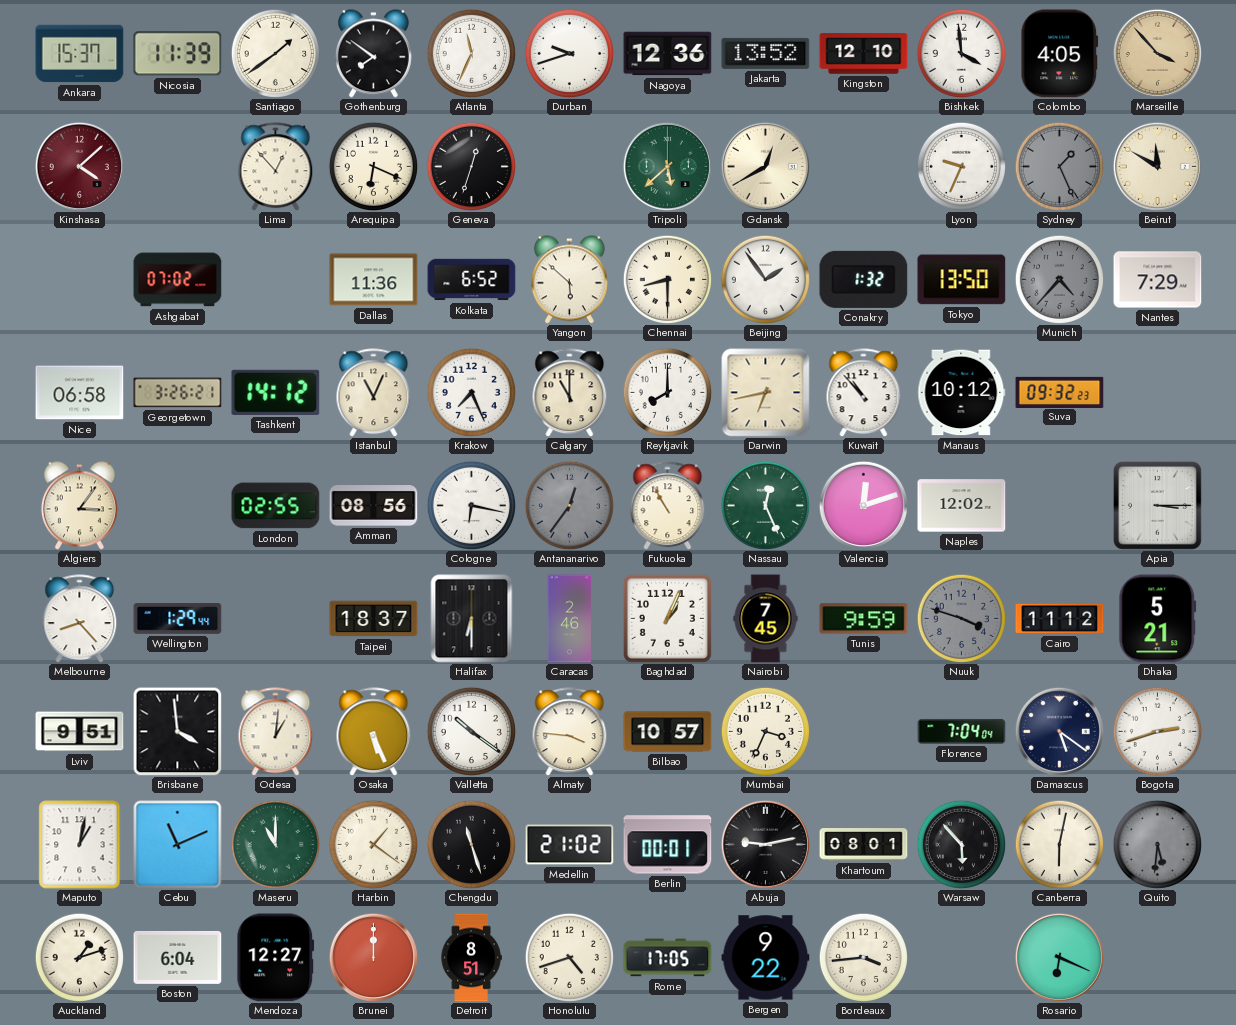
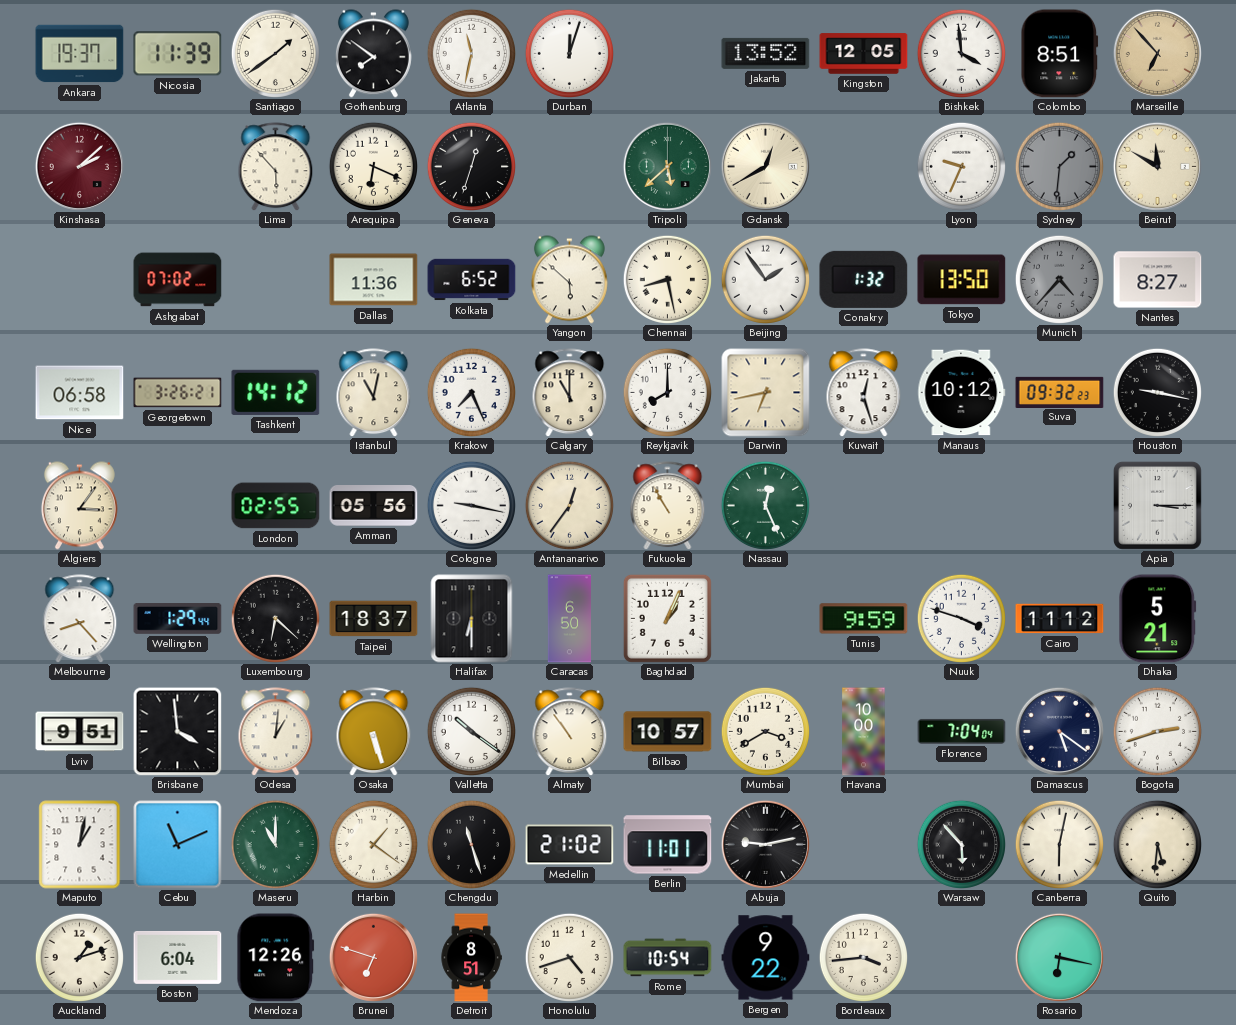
Ankara: 15:37 -> 19:37
Atlanta: 11:34 -> 11:32
Durban: 9:42 -> 12:03
Nagoya: 12:36 -> none
Kingston: 12:10 -> 12:05
Colombo: 4:05 -> 8:51
Marseille: 3:53 -> 6:53
Kinshasa: 4:08 -> 2:08
Lima: 12:53 -> 5:53
Sydney: 1:26 -> 1:31
Chennai: 8:30 -> 8:28
Nantes: 7:29 -> 8:27
Istanbul: 11:04 -> 11:02
Kuwait: 10:53 -> 12:27
Houston: none -> 9:17
Amman: 08:56 -> 05:56
Cologne: 6:17 -> 9:17
Antananarivo dial: grey -> cream
Valencia: 12:12 -> none
Naples: 12:02 -> none
Luxembourg: none -> 6:22
Caracas: 2:46 -> 6:50
Nairobi: 7:45 -> none
Nuuk dial: grey -> white
Osaka: 5:26 -> 5:27
Almaty: 3:46 -> 10:54
Mumbai: 3:34 -> 3:40
Havana: none -> 10:00
Berlin: 00:01 -> 11:01
Khartoum: 08:01 -> none
Quito dial: grey -> cream
Mendoza: 12:27 -> 12:26
Brunei: 12:00 -> 6:48
Rome: 17:05 -> 10:54
Rosario: 6:19 -> 6:17
